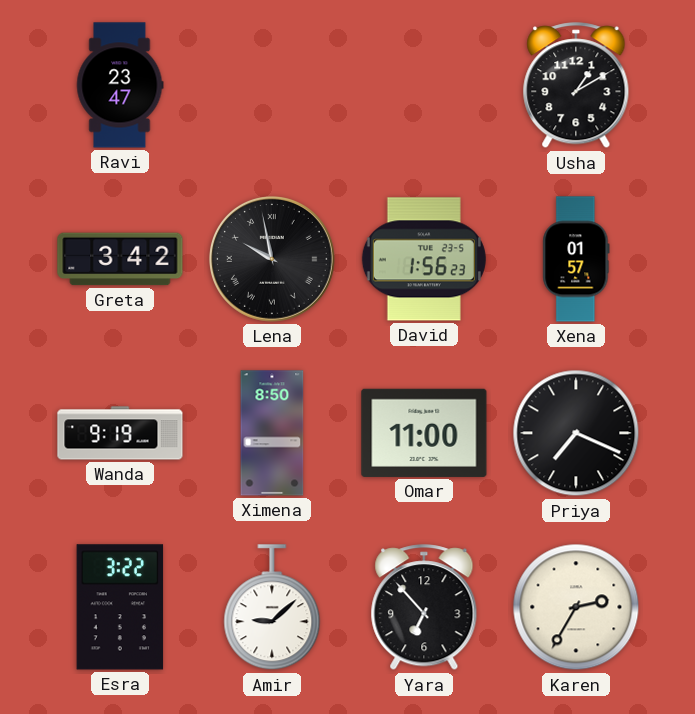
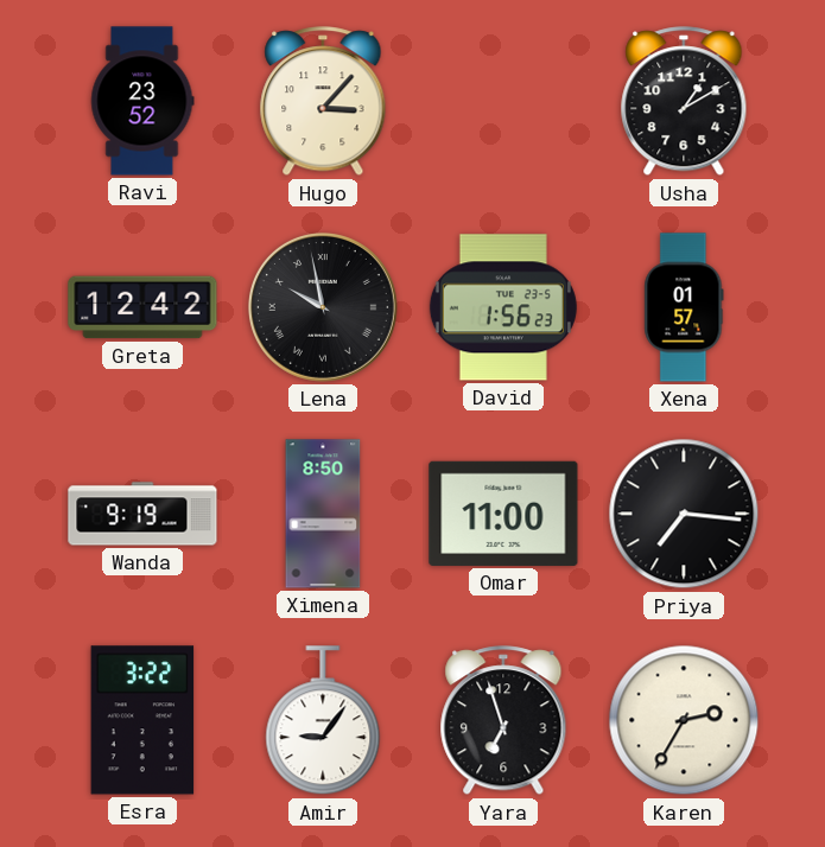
Ravi: 23:47 -> 23:52
Hugo: none -> 3:07
Greta: 3:42 -> 12:42
Priya: 7:19 -> 7:16
Amir: 9:08 -> 9:06
Yara: 6:53 -> 6:57
